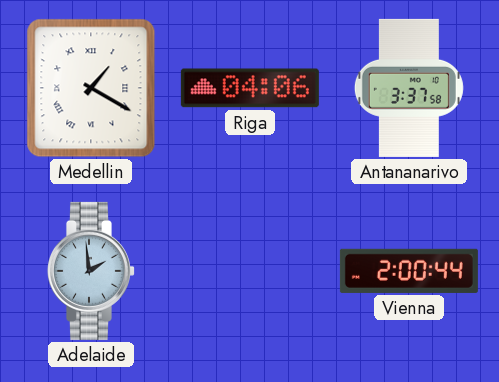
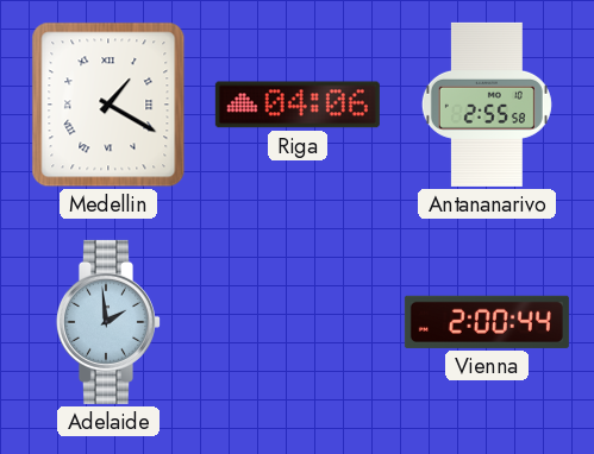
Antananarivo: 3:37 -> 2:55
